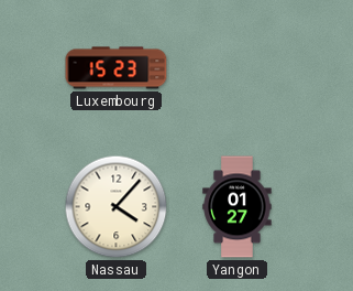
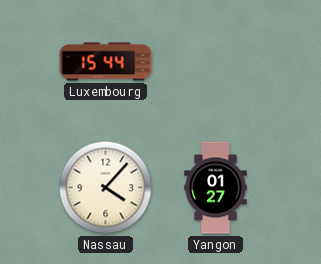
Luxembourg: 15:23 -> 15:44
